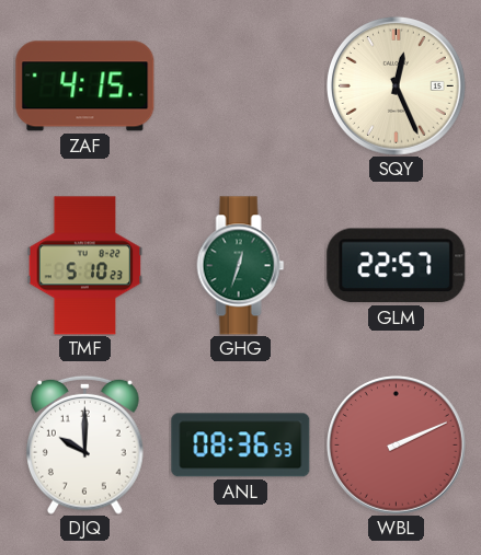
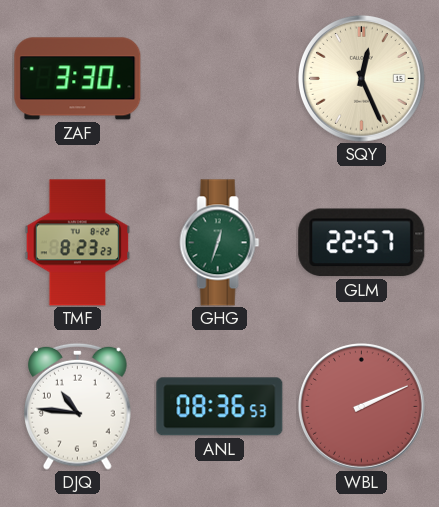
ZAF: 4:15 -> 3:30
TMF: 5:10 -> 8:23
DJQ: 10:00 -> 10:46
